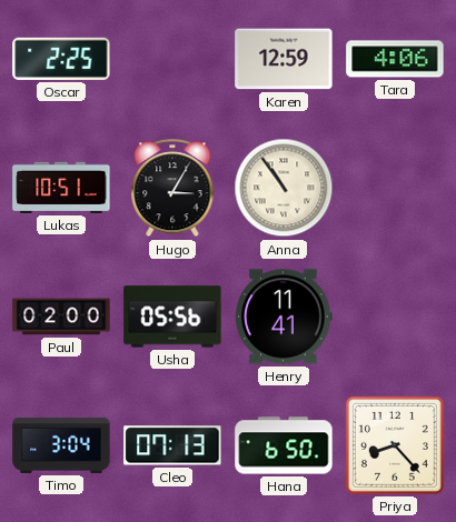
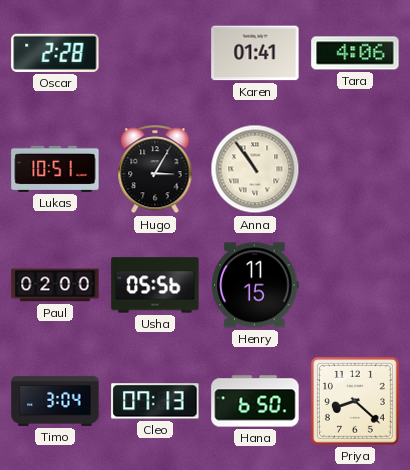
Oscar: 2:25 -> 2:28
Karen: 12:59 -> 01:41
Henry: 11:41 -> 11:15
Priya: 8:23 -> 8:22
